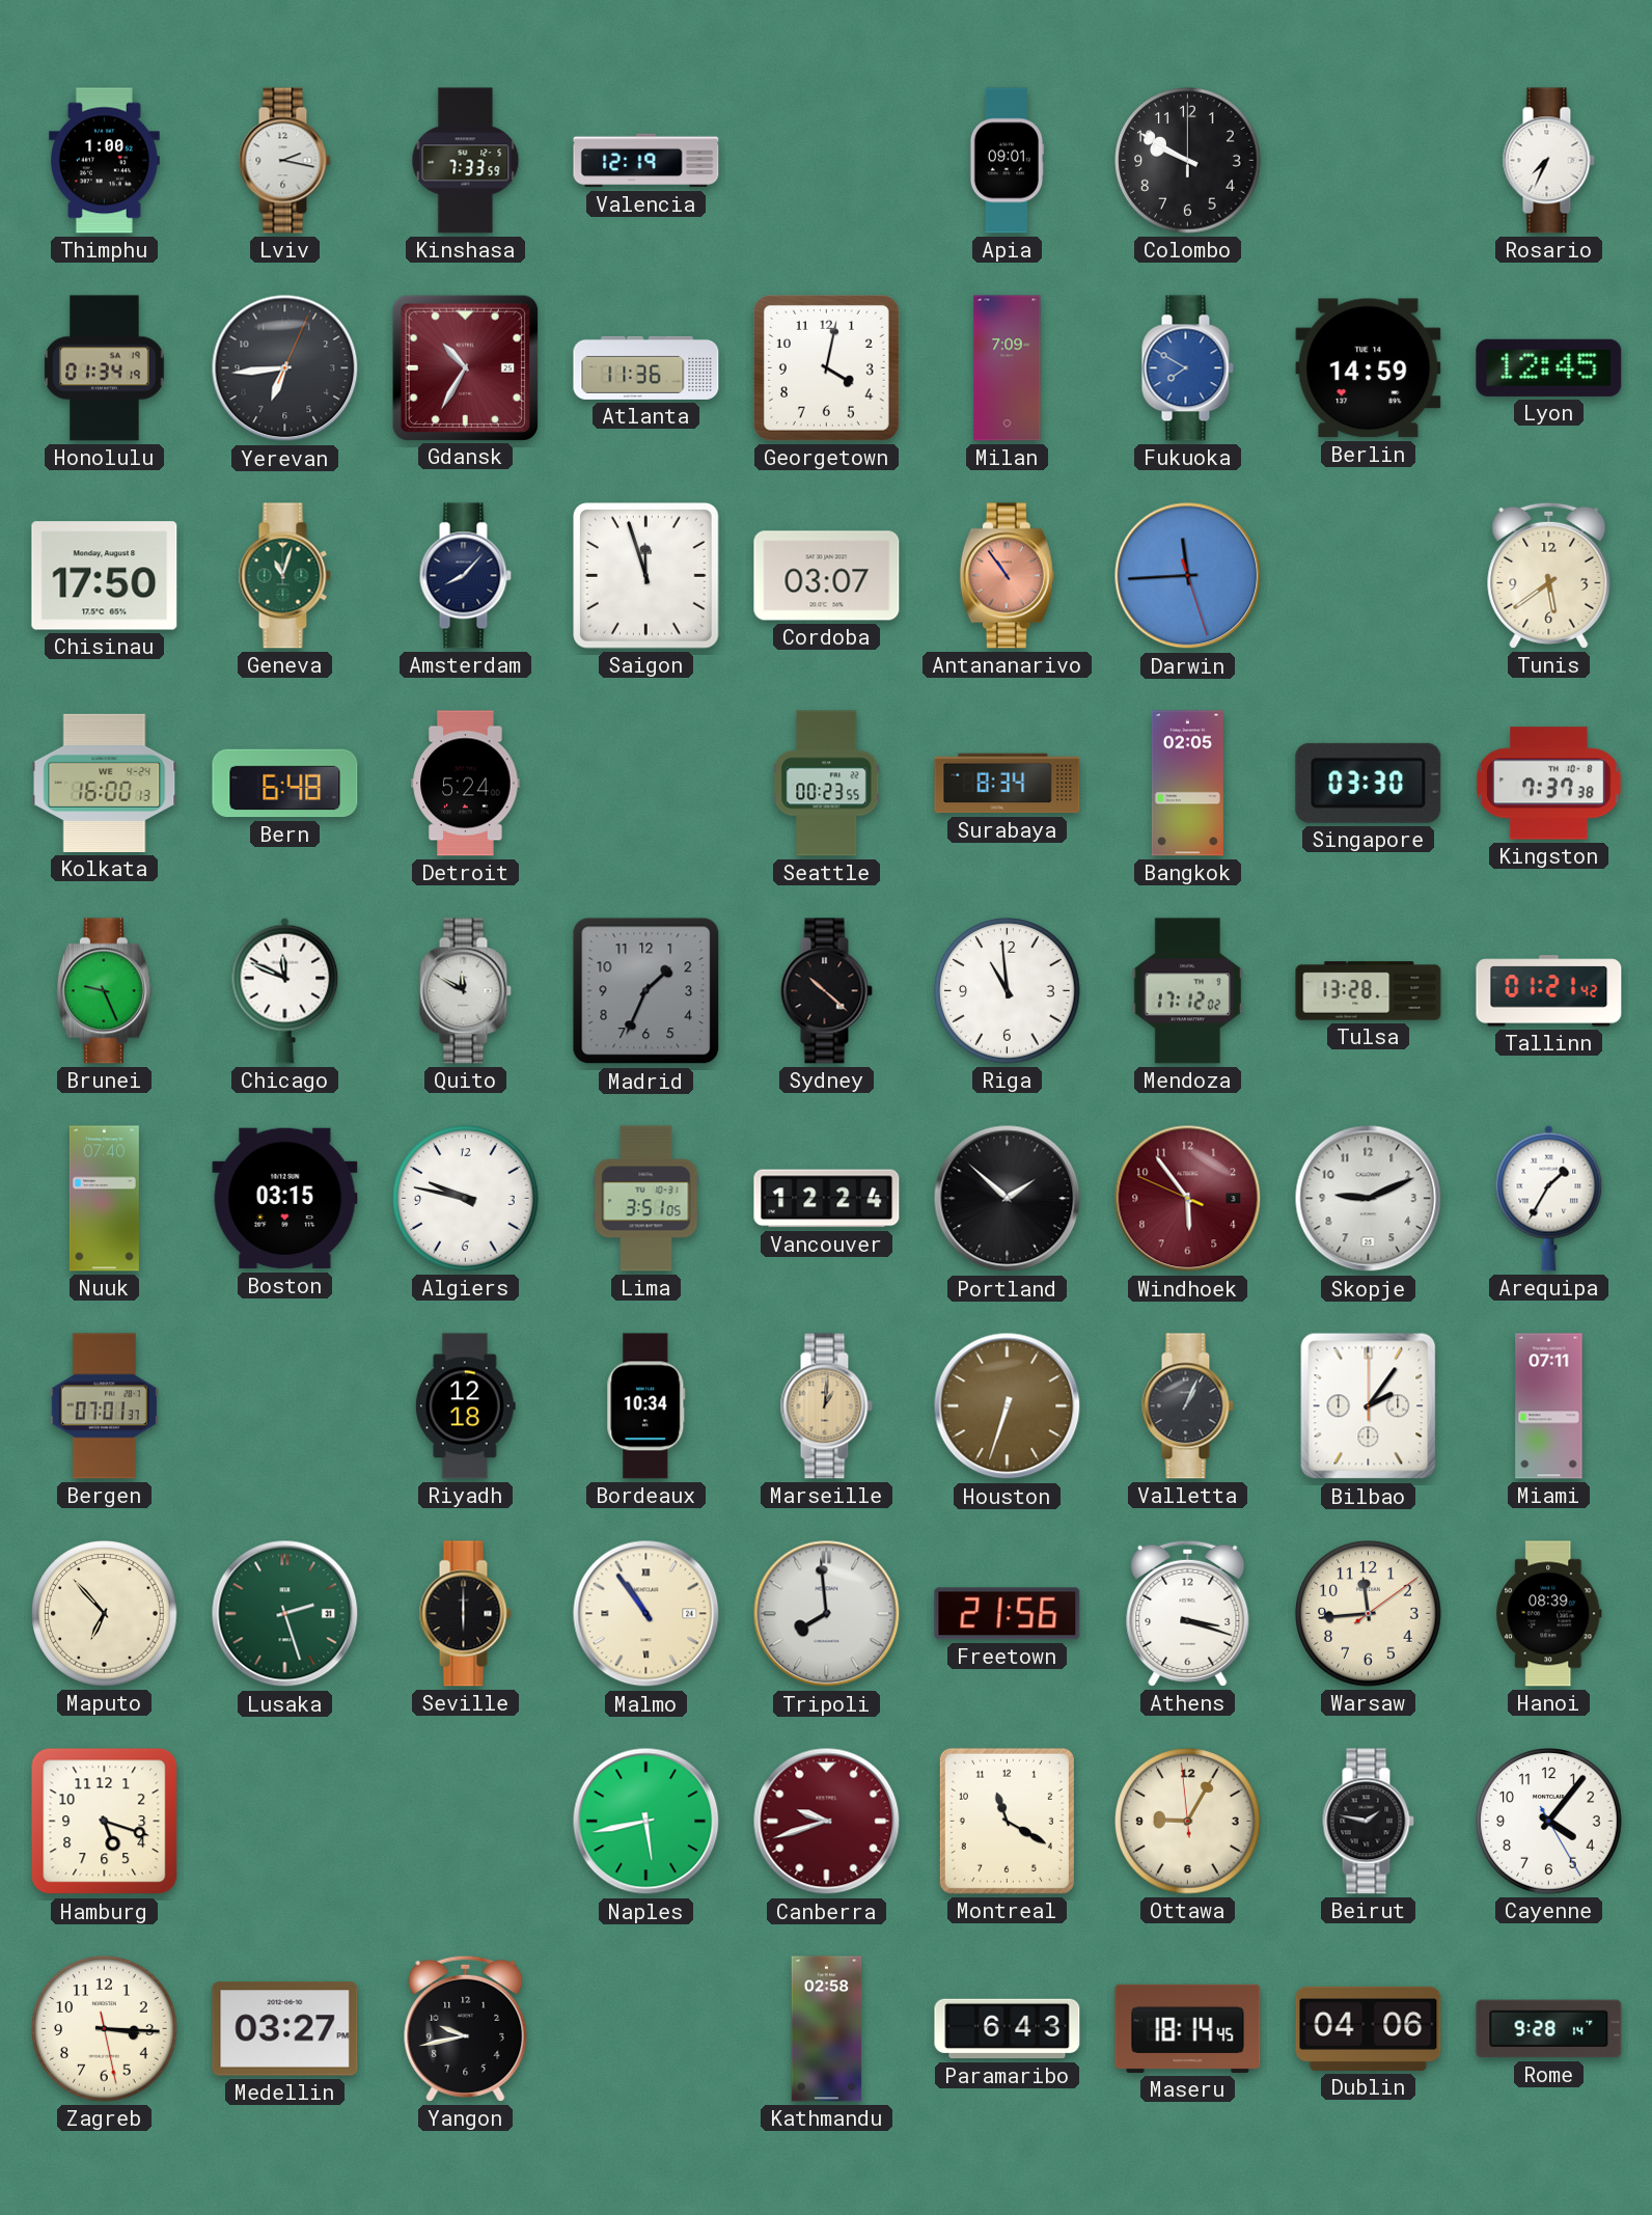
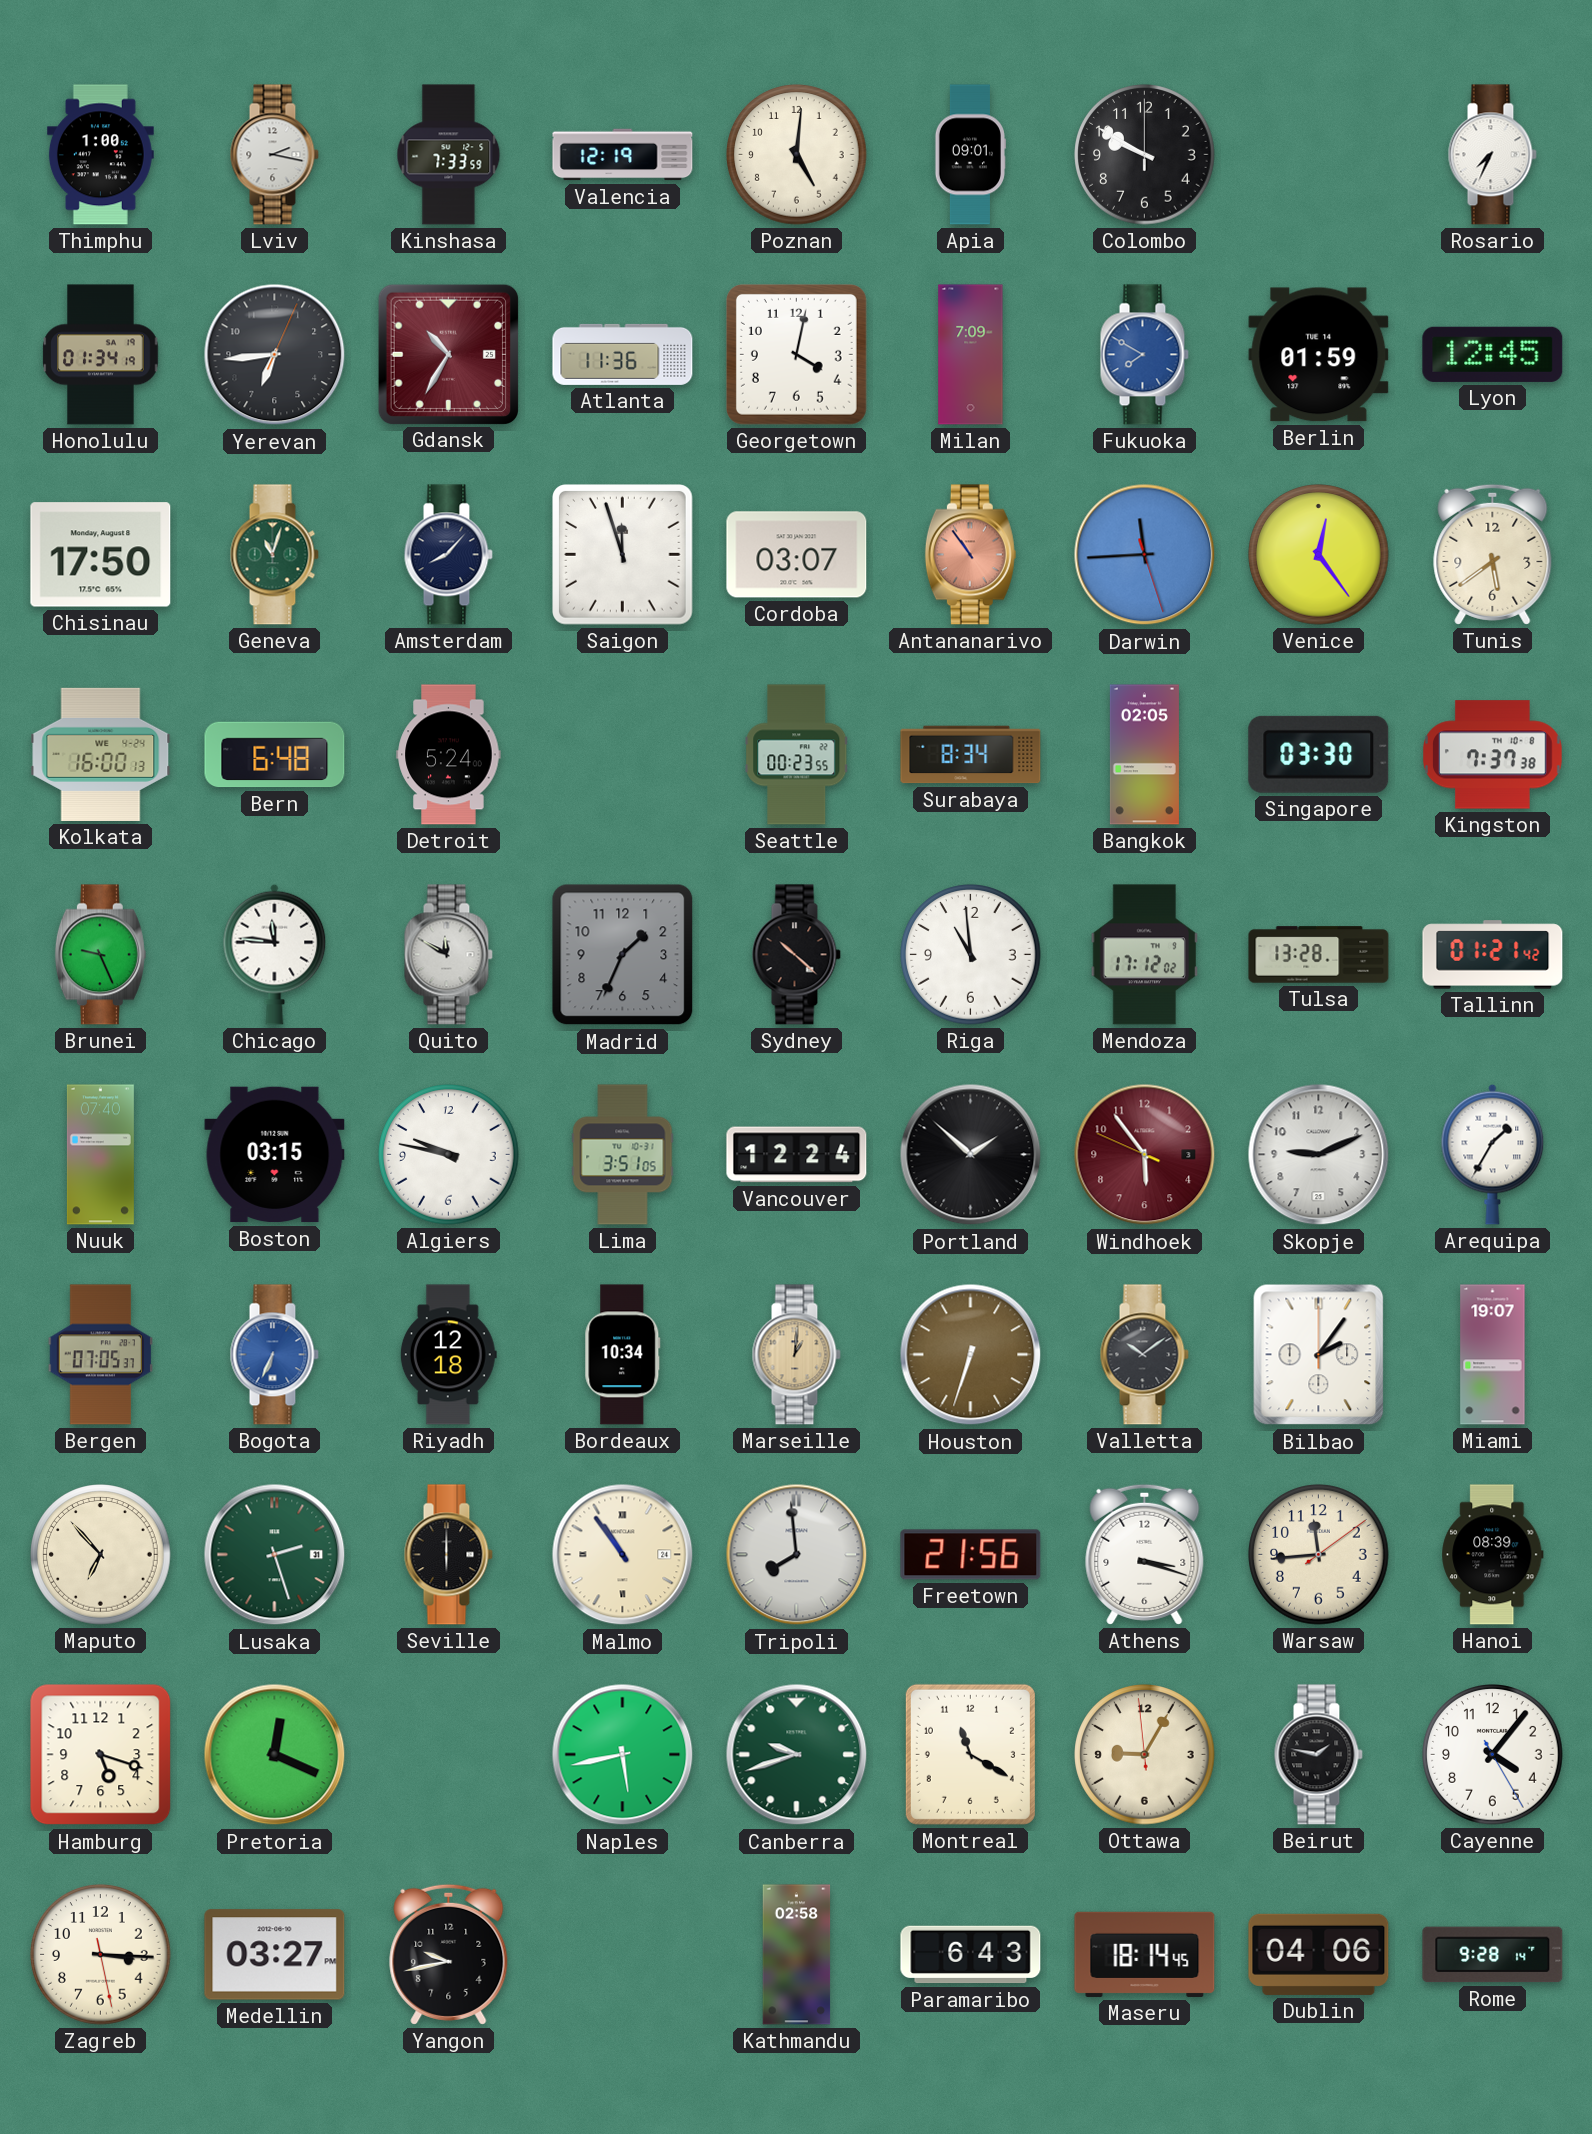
Poznan: none -> 5:01
Berlin: 14:59 -> 01:59
Venice: none -> 12:24
Chicago: 11:49 -> 11:46
Bergen: 07:01 -> 07:05
Bogota: none -> 6:34
Valletta: 1:04 -> 10:09
Miami: 07:11 -> 19:07
Pretoria: none -> 12:19
Canberra dial: burgundy -> green
